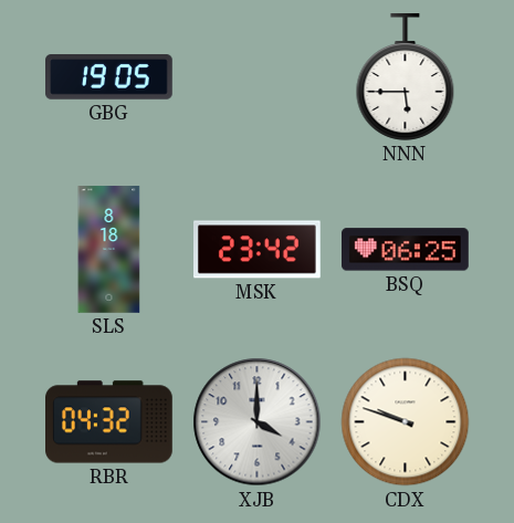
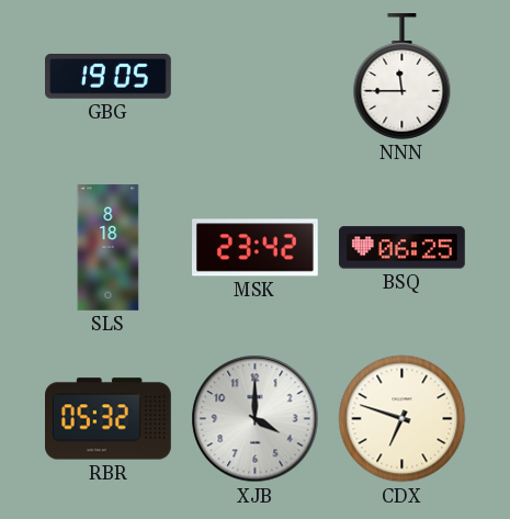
NNN: 5:45 -> 11:45
RBR: 04:32 -> 05:32
CDX: 9:48 -> 6:48
